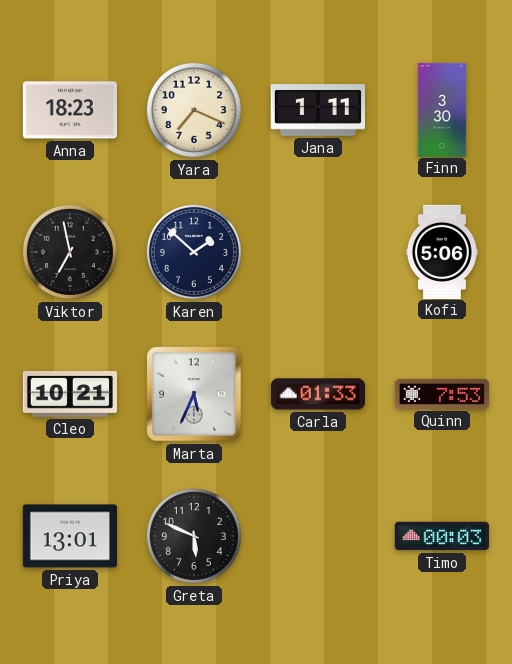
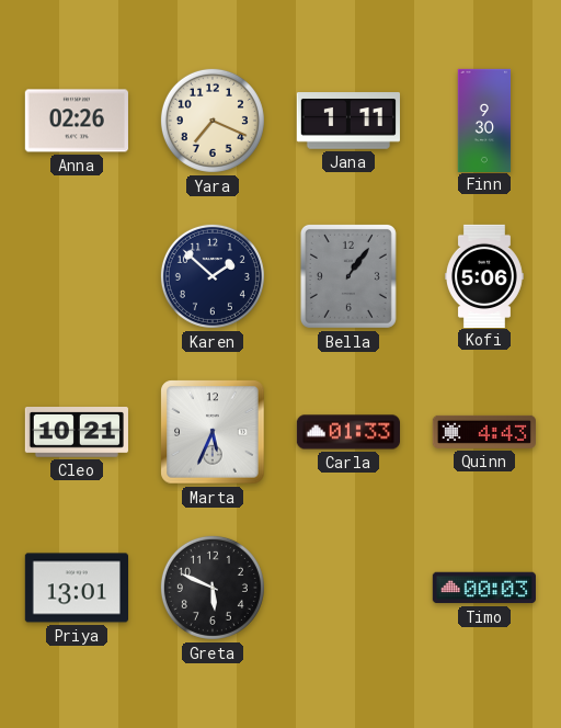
Anna: 18:23 -> 02:26
Finn: 3:30 -> 9:30
Viktor: 6:58 -> none
Bella: none -> 1:06
Quinn: 7:53 -> 4:43
